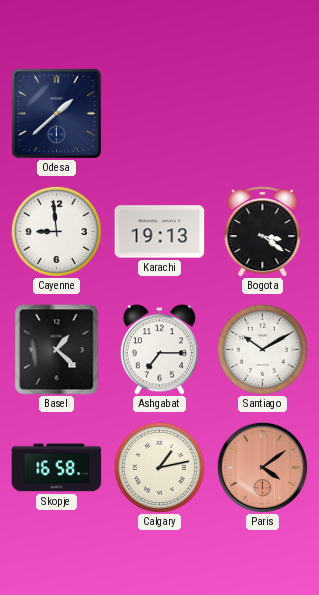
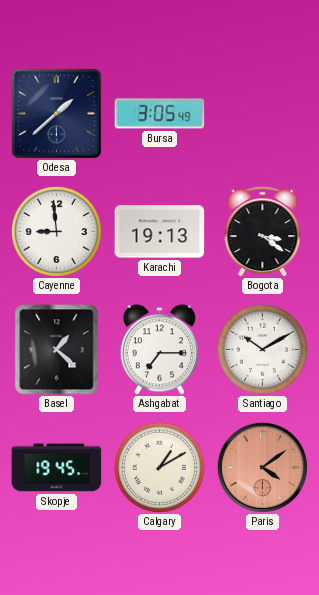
Bursa: none -> 3:05
Skopje: 16:58 -> 19:45
Calgary: 1:13 -> 1:10
